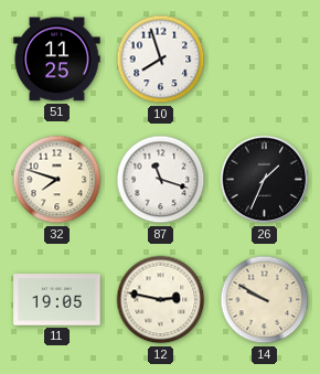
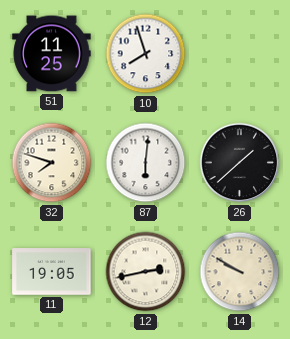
87: 11:18 -> 6:01
26: 1:34 -> 1:38
12: 2:47 -> 2:43
